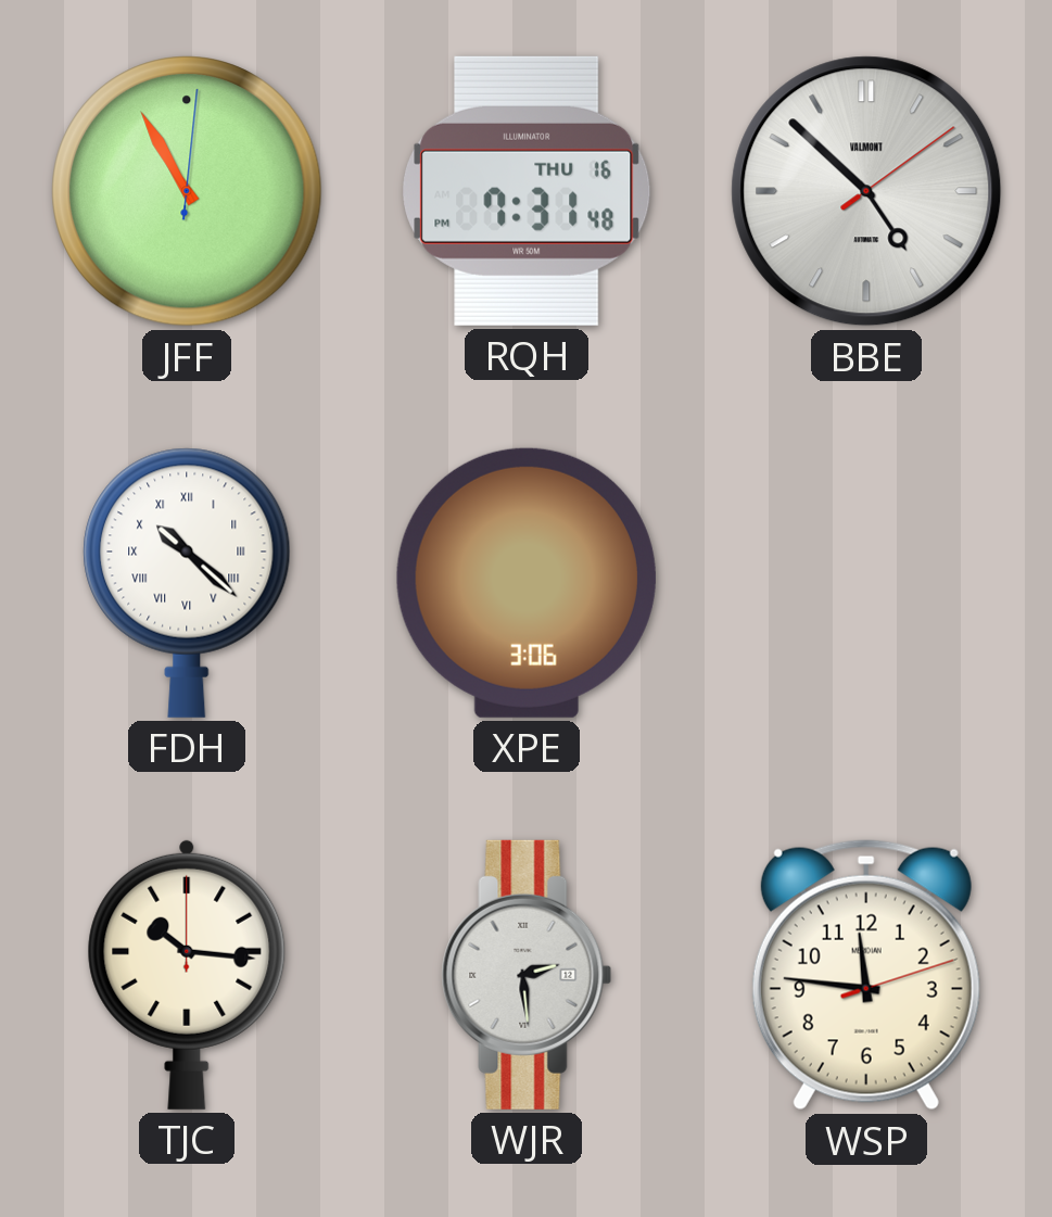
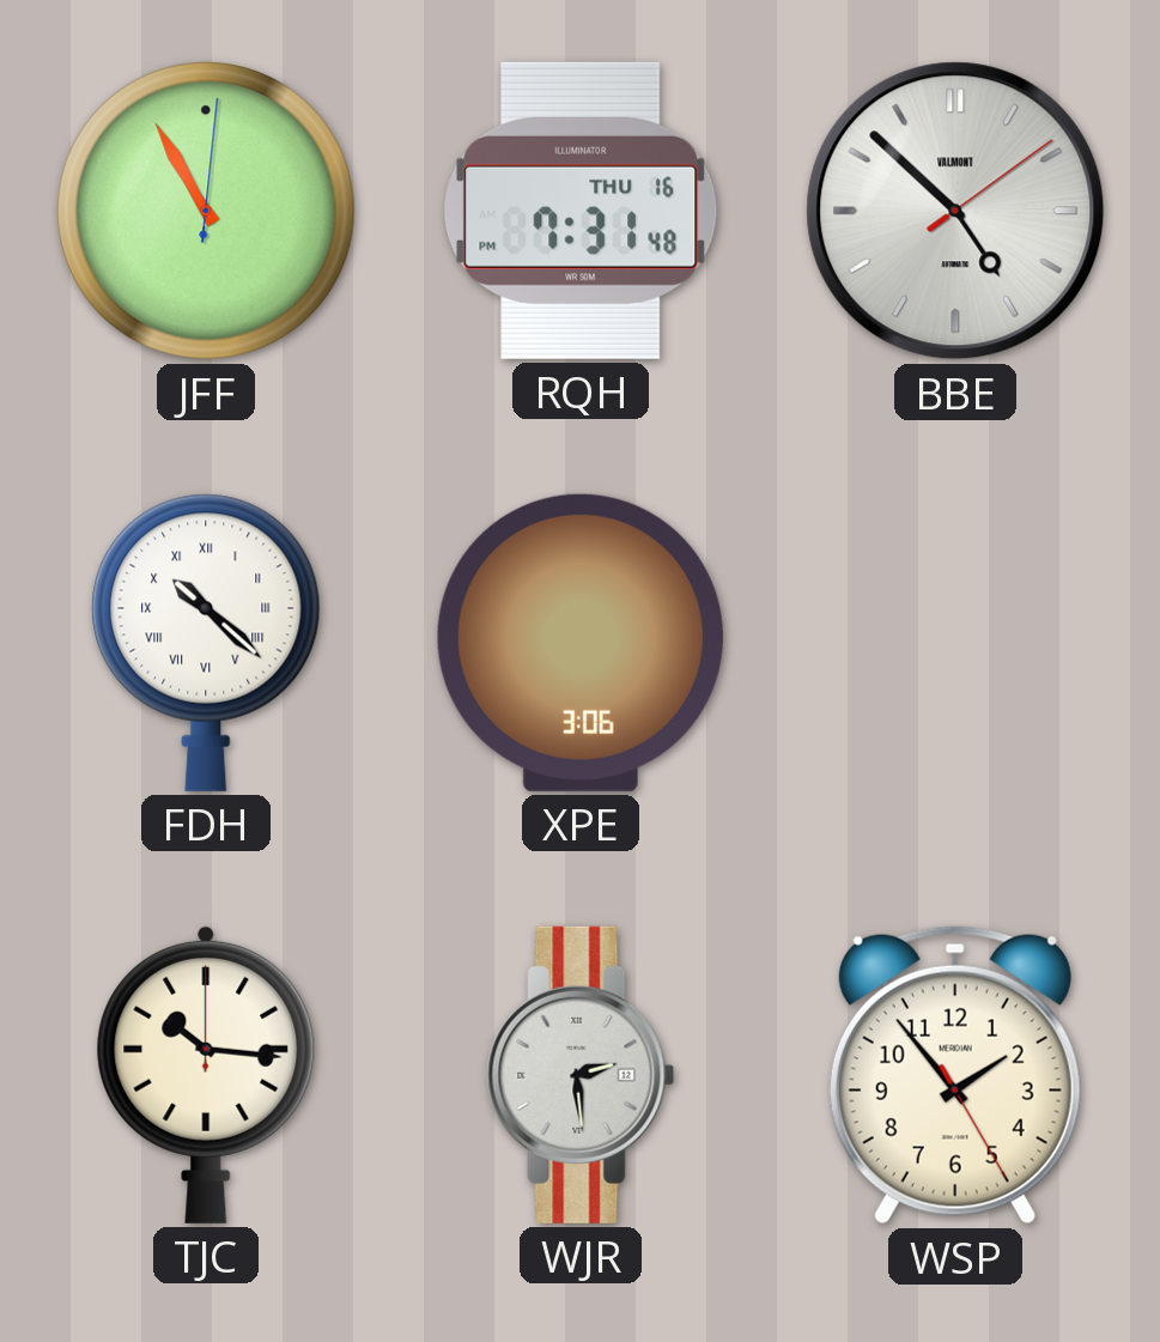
WSP: 11:46 -> 1:53
